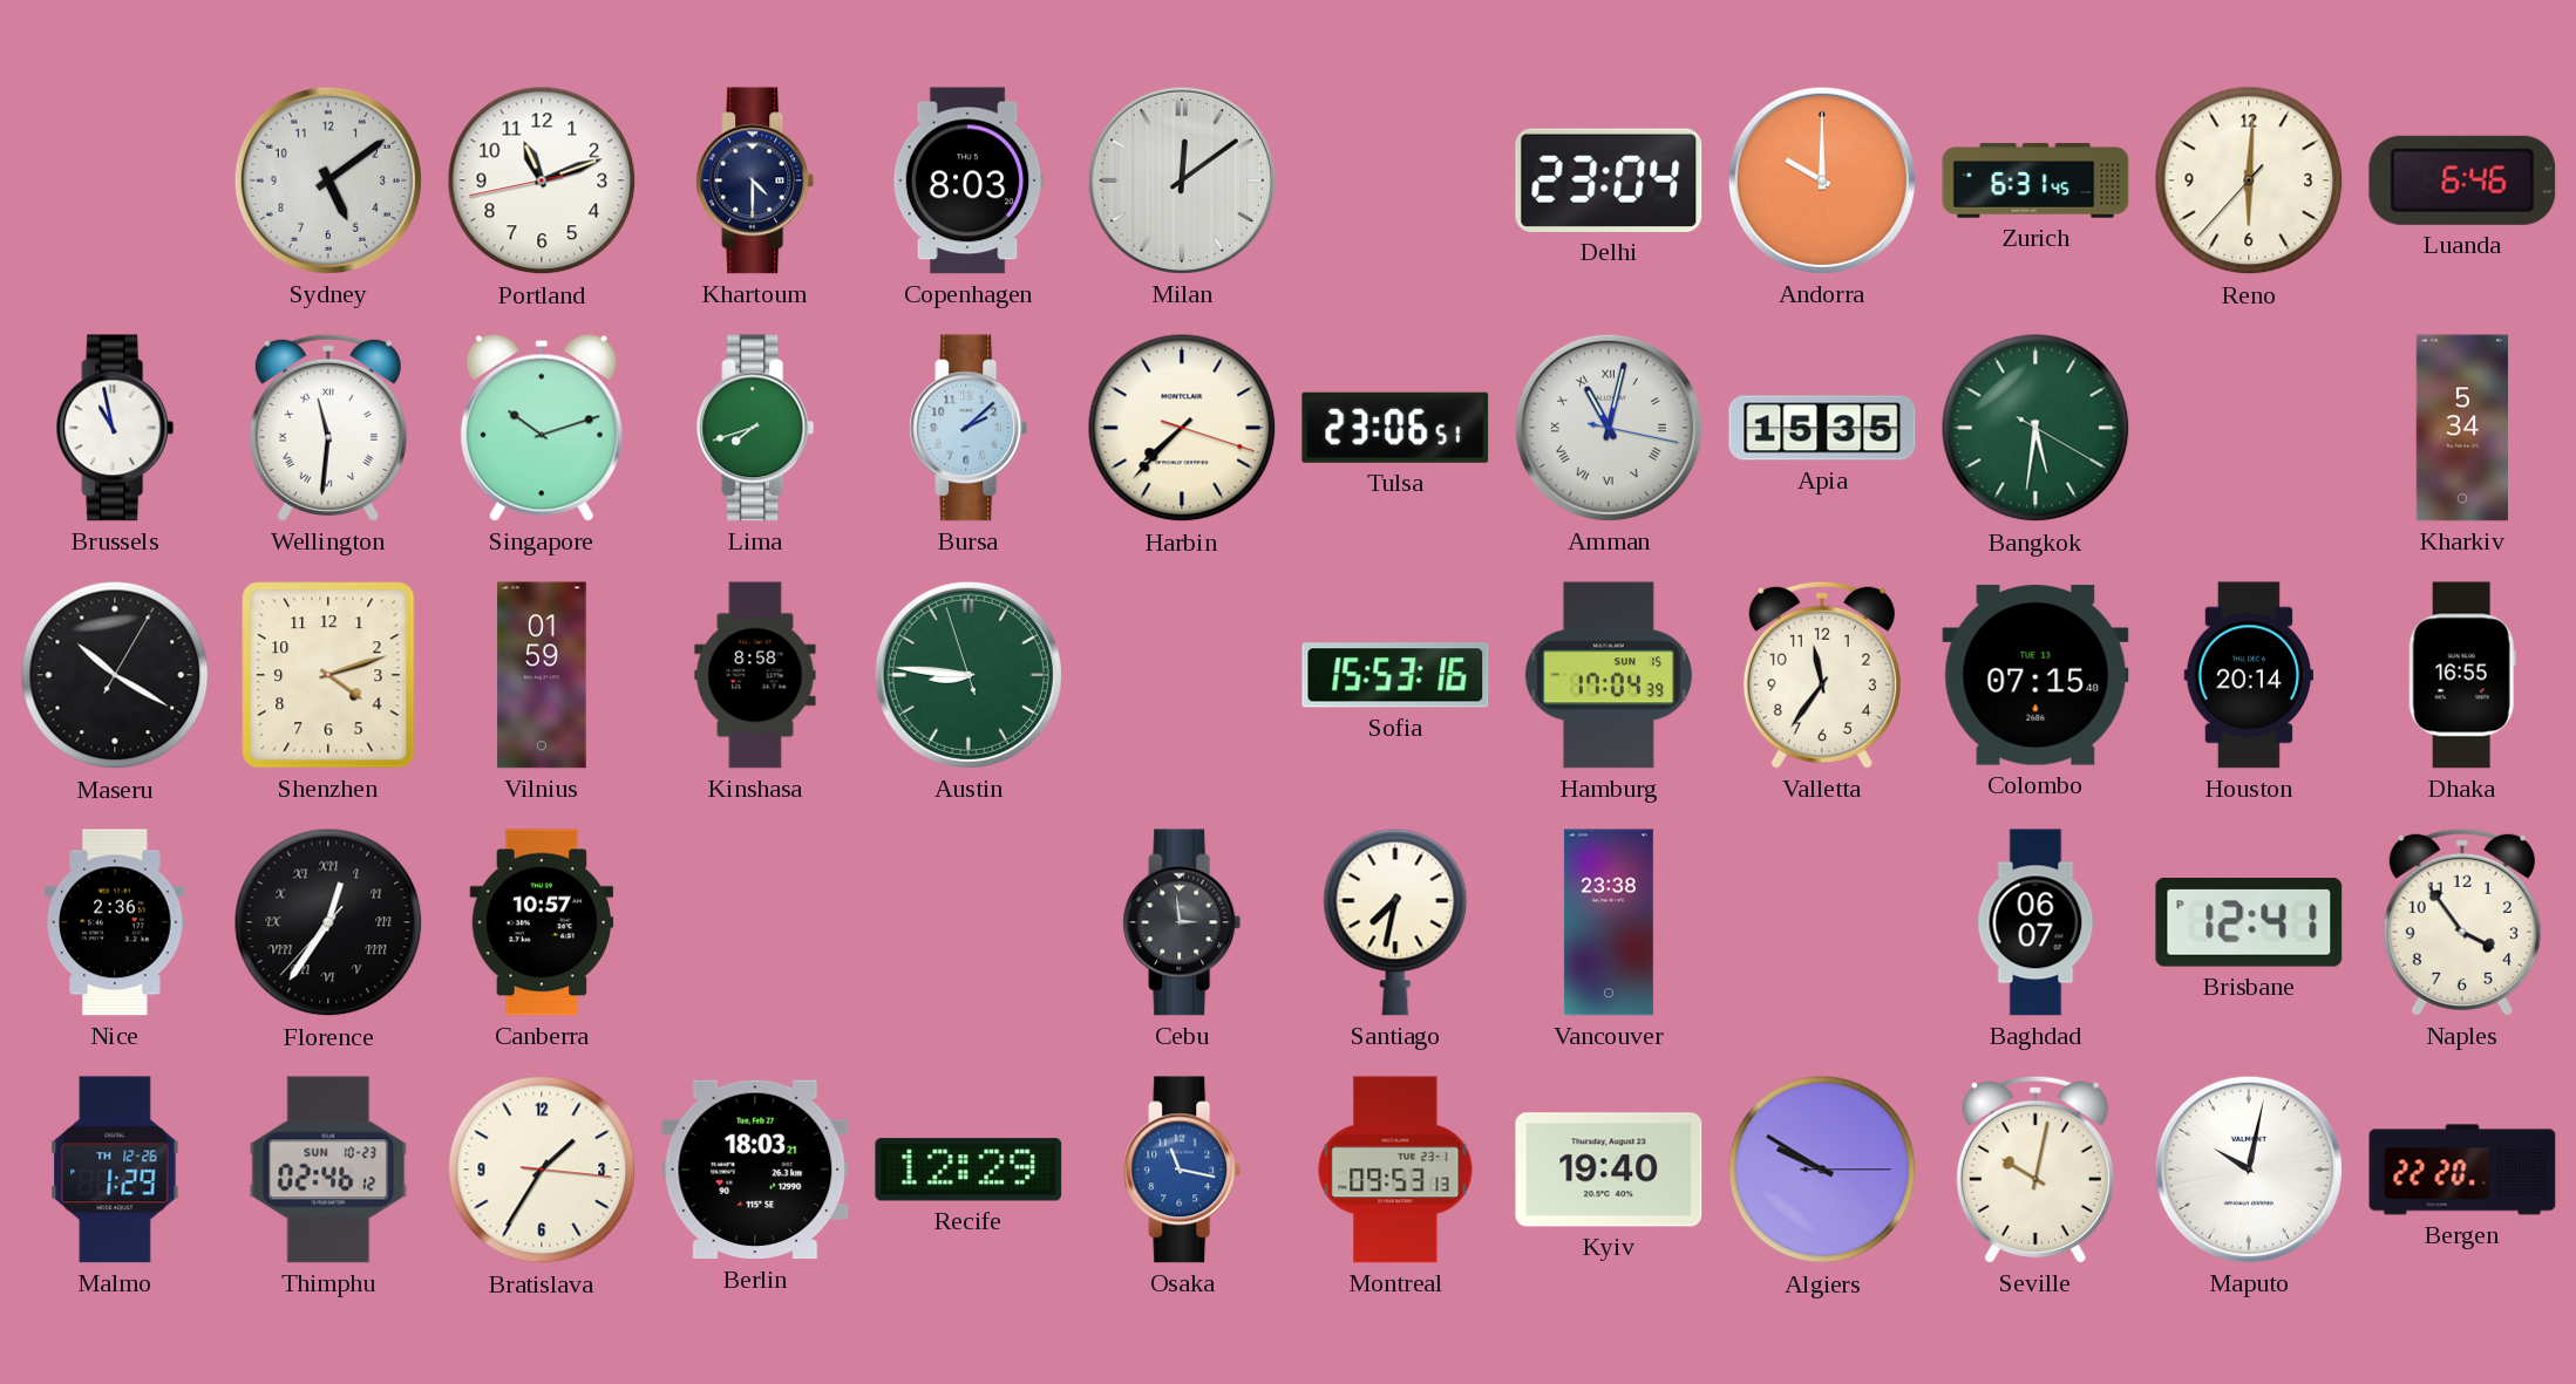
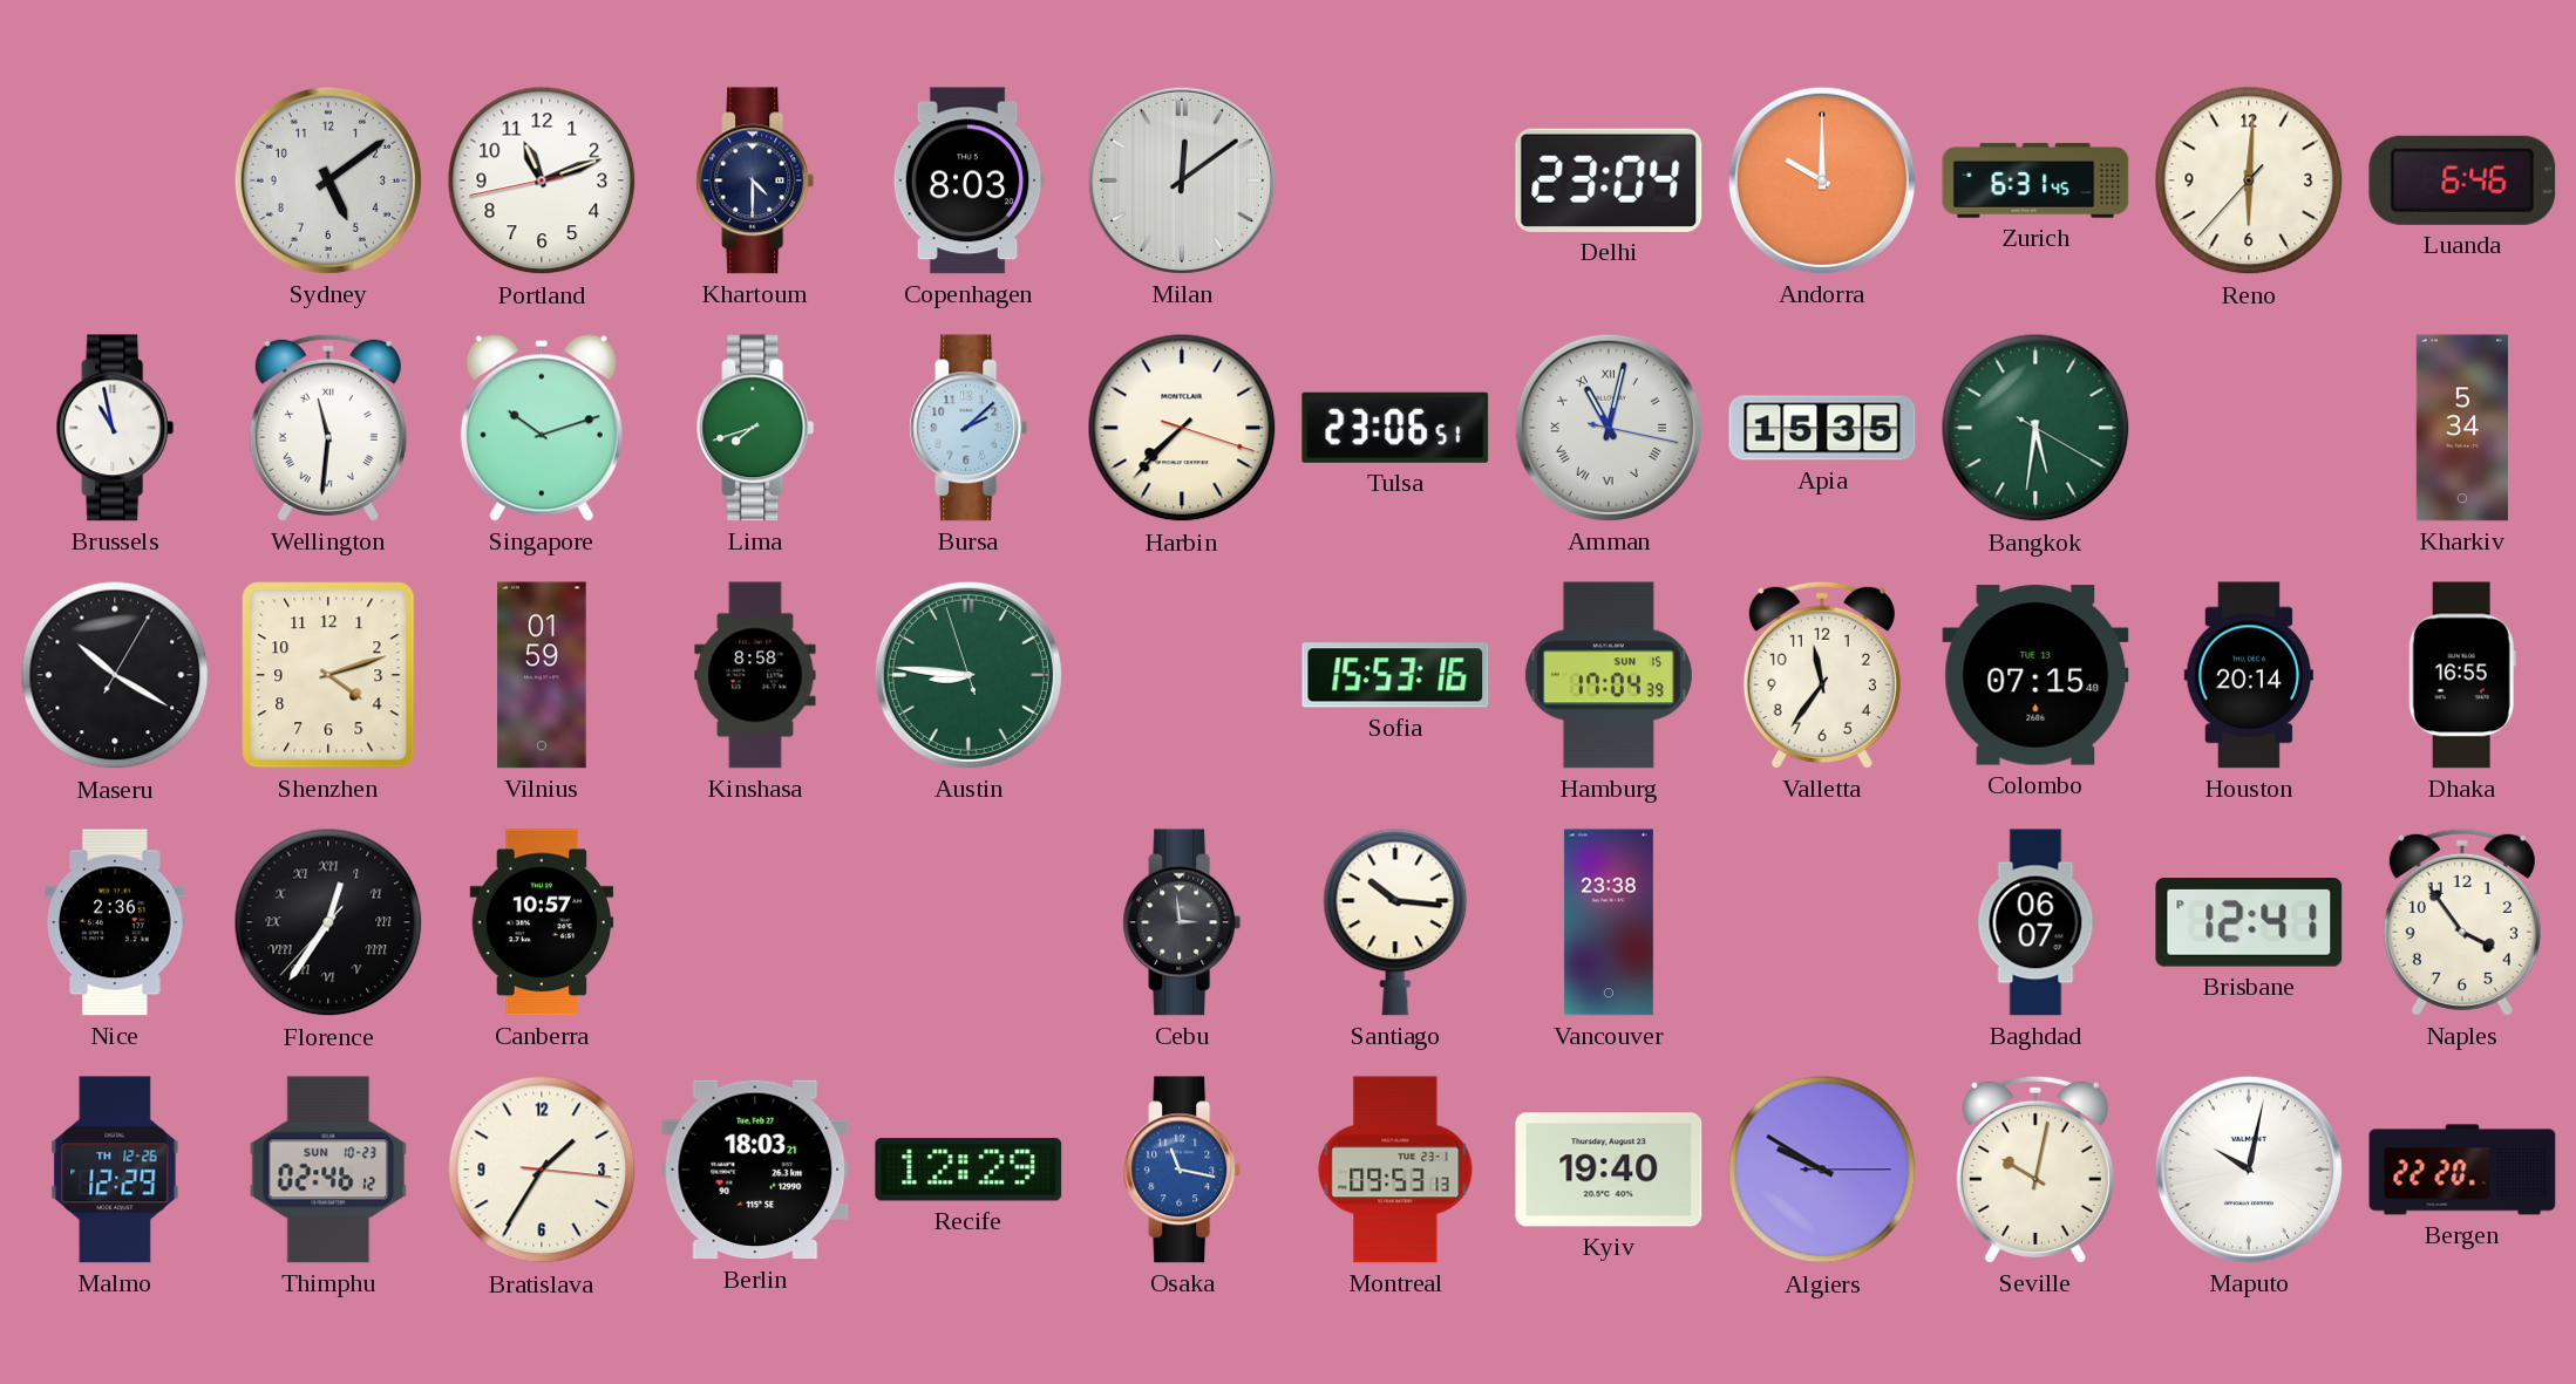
Santiago: 7:32 -> 10:16
Malmo: 1:29 -> 12:29
